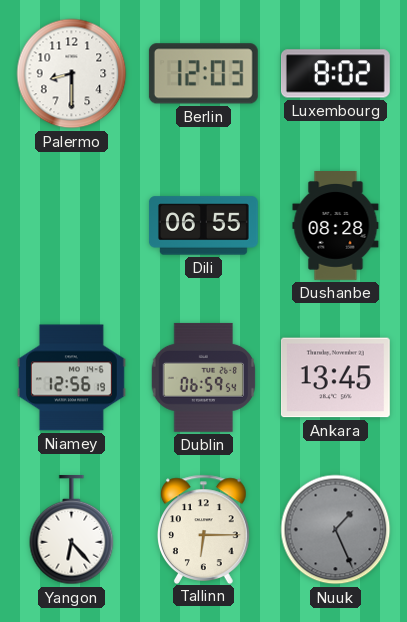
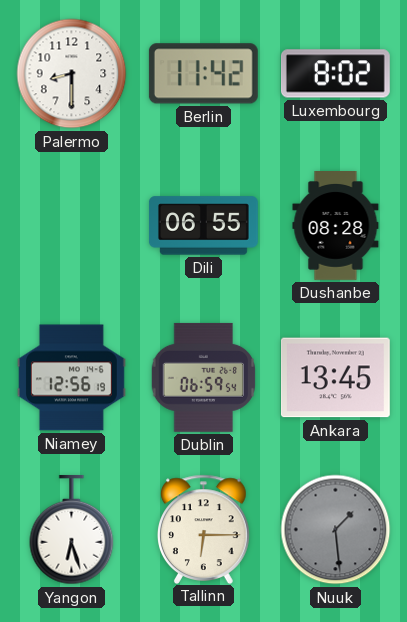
Berlin: 12:03 -> 11:42
Yangon: 6:23 -> 6:27
Nuuk: 1:26 -> 1:29
